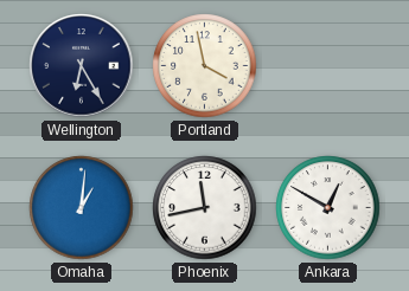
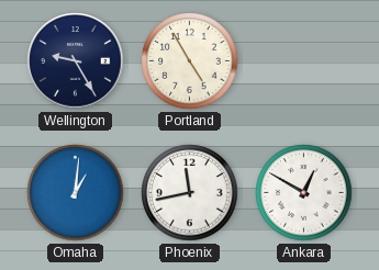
Wellington: 6:25 -> 9:25
Portland: 3:58 -> 4:55
